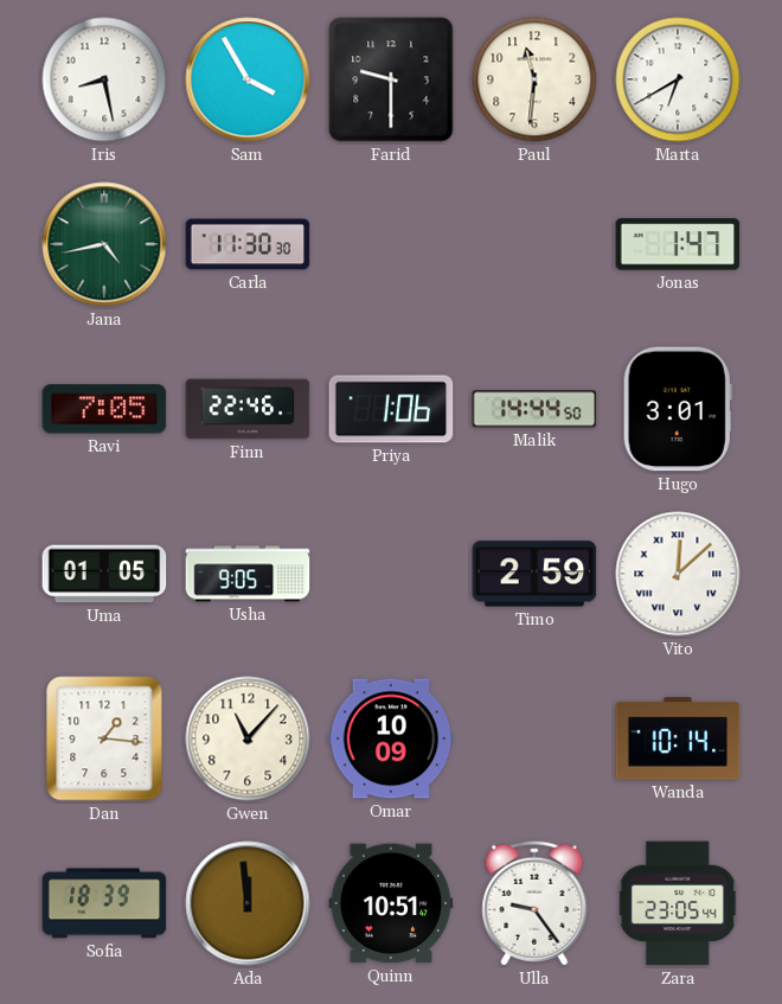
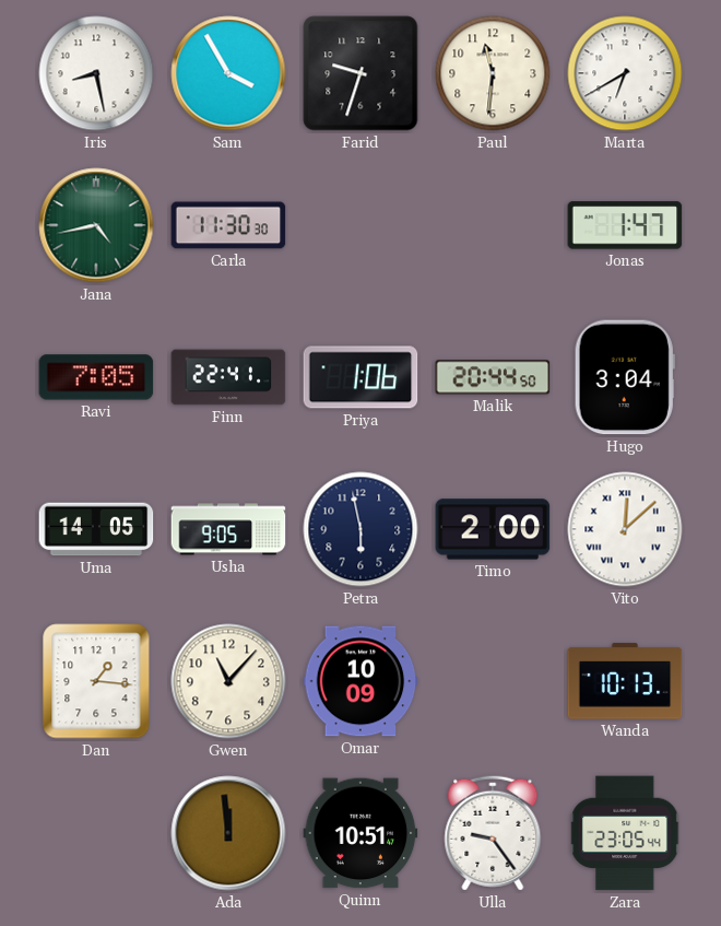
Farid: 9:30 -> 9:33
Finn: 22:46 -> 22:41
Malik: 14:44 -> 20:44
Hugo: 3:01 -> 3:04
Uma: 01:05 -> 14:05
Petra: none -> 5:58
Timo: 2:59 -> 2:00
Wanda: 10:14 -> 10:13
Sofia: 18:39 -> none
